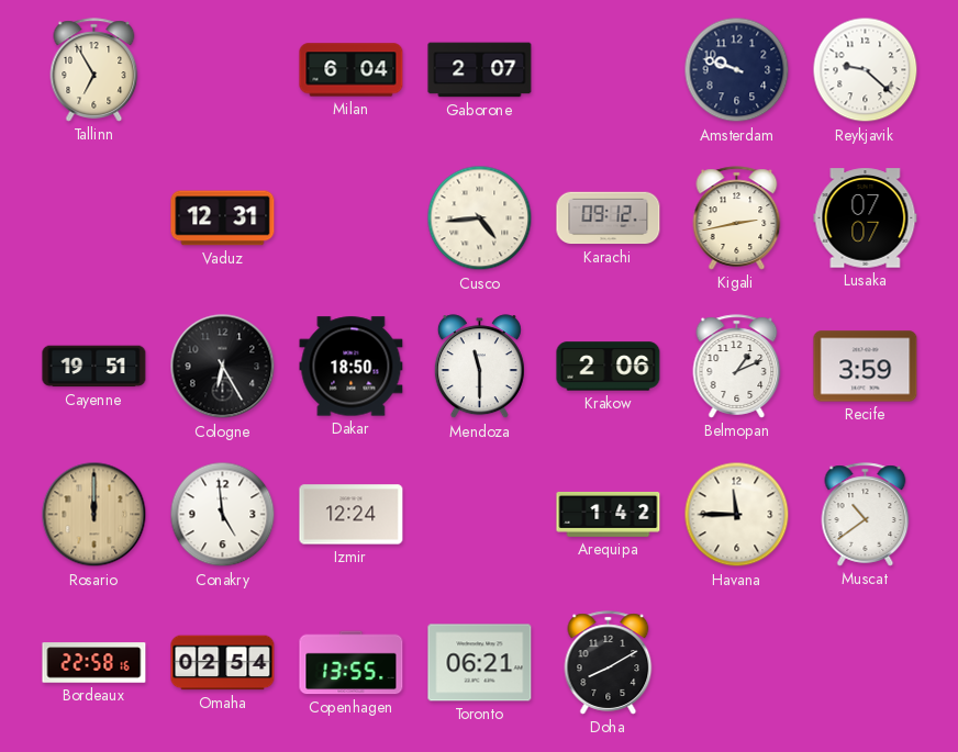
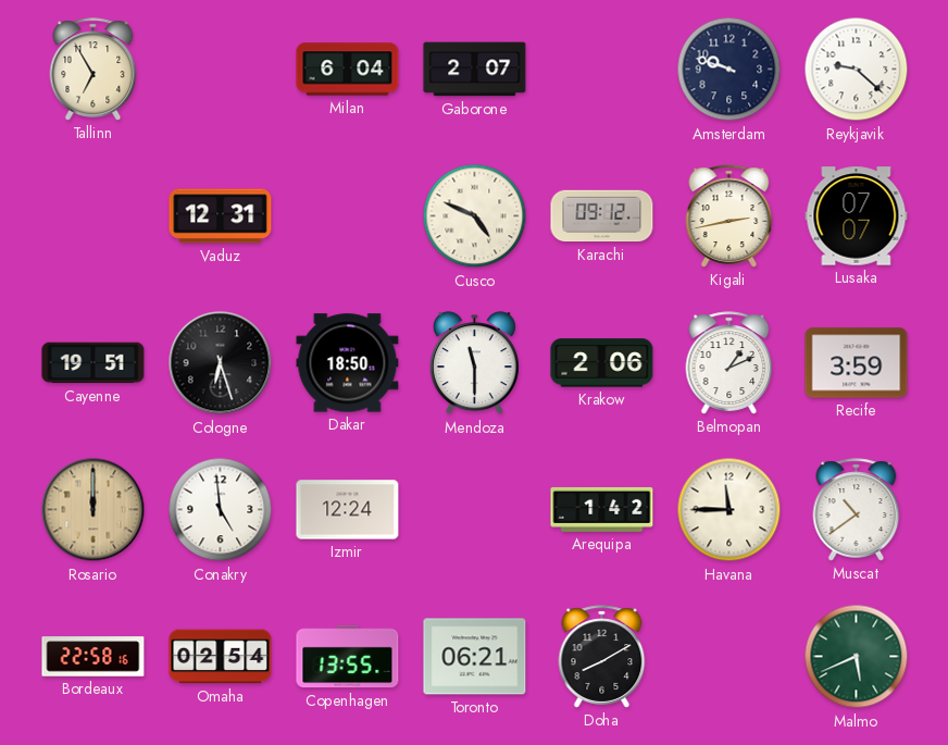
Cusco: 4:44 -> 4:49
Cologne: 6:25 -> 6:27
Malmo: none -> 5:41
